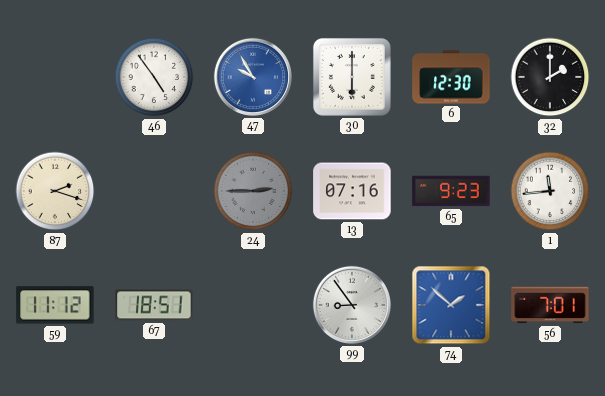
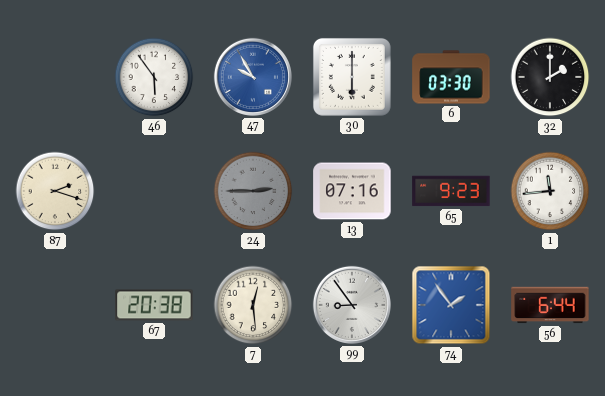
46: 4:54 -> 5:54
6: 12:30 -> 03:30
59: 11:12 -> none
67: 18:51 -> 20:38
7: none -> 12:29
74: 1:52 -> 1:54
56: 7:01 -> 6:44
